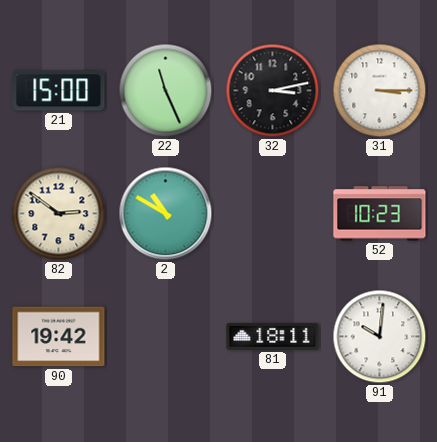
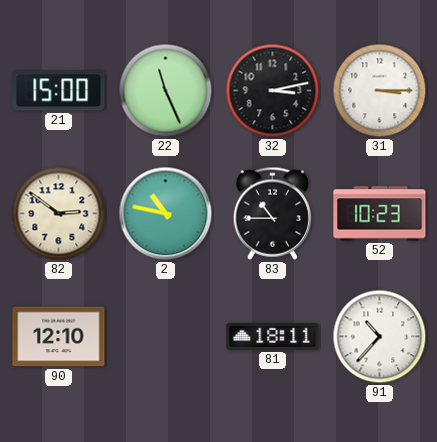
2: 10:50 -> 10:47
83: none -> 10:45
90: 19:42 -> 12:10
91: 10:01 -> 10:37
